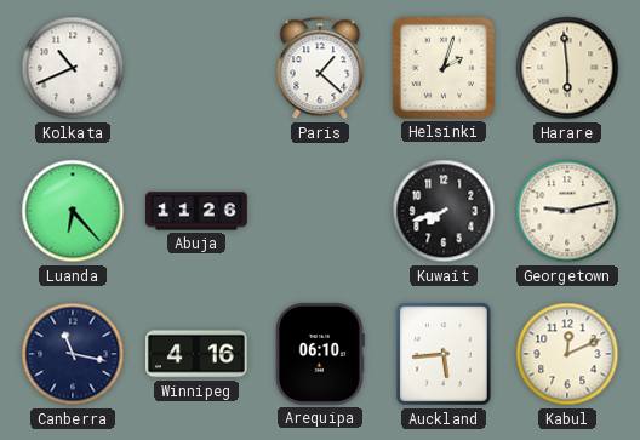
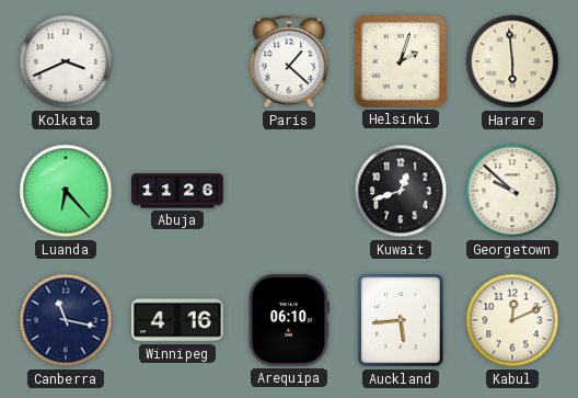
Kolkata: 10:41 -> 3:41
Kuwait: 7:42 -> 12:42
Georgetown: 9:13 -> 9:52
